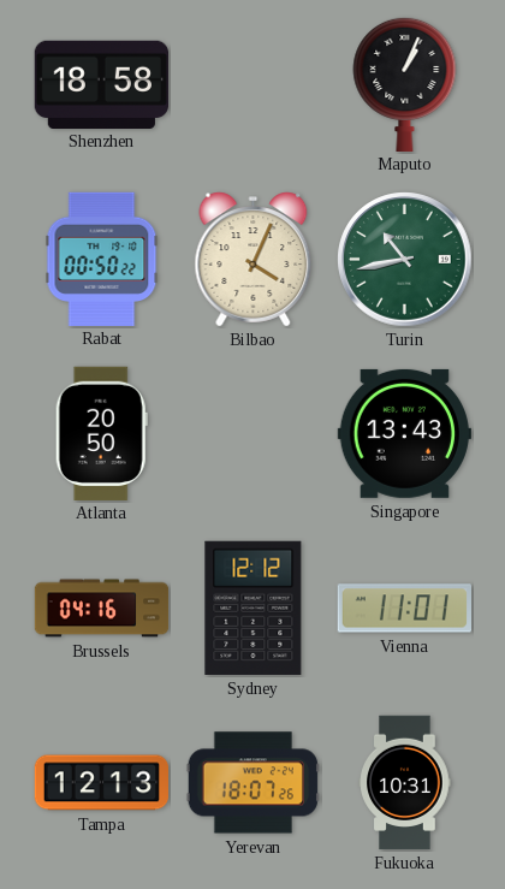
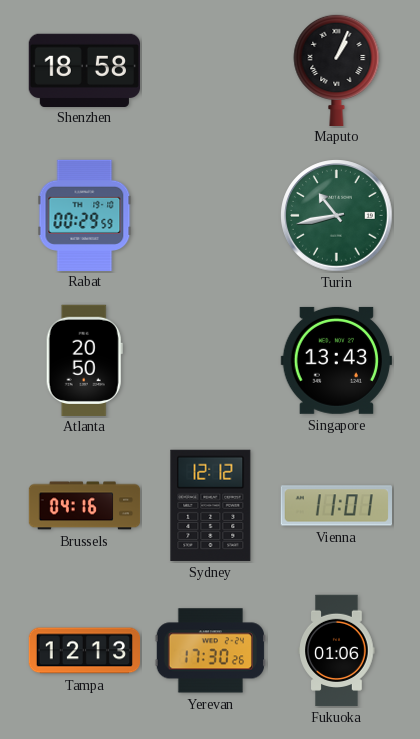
Rabat: 00:50 -> 00:29
Bilbao: 4:04 -> none
Yerevan: 18:07 -> 17:30
Fukuoka: 10:31 -> 01:06
